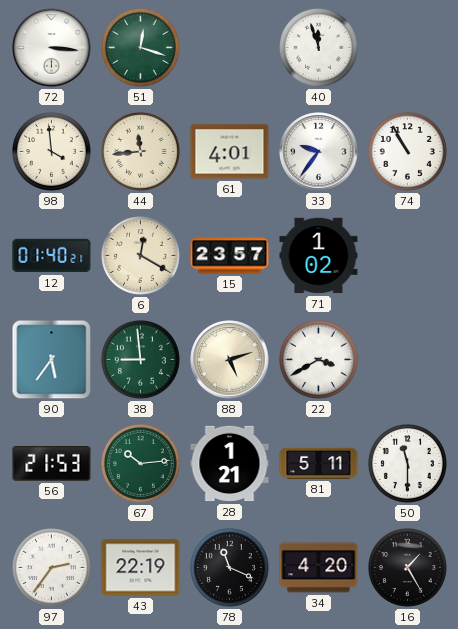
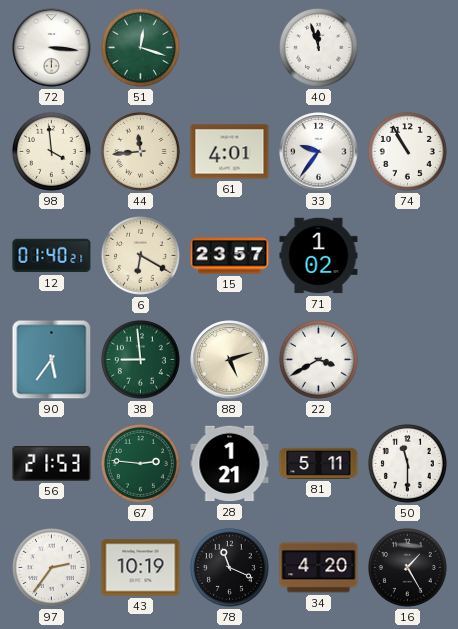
6: 12:20 -> 6:20
67: 10:14 -> 2:46
43: 22:19 -> 10:19
